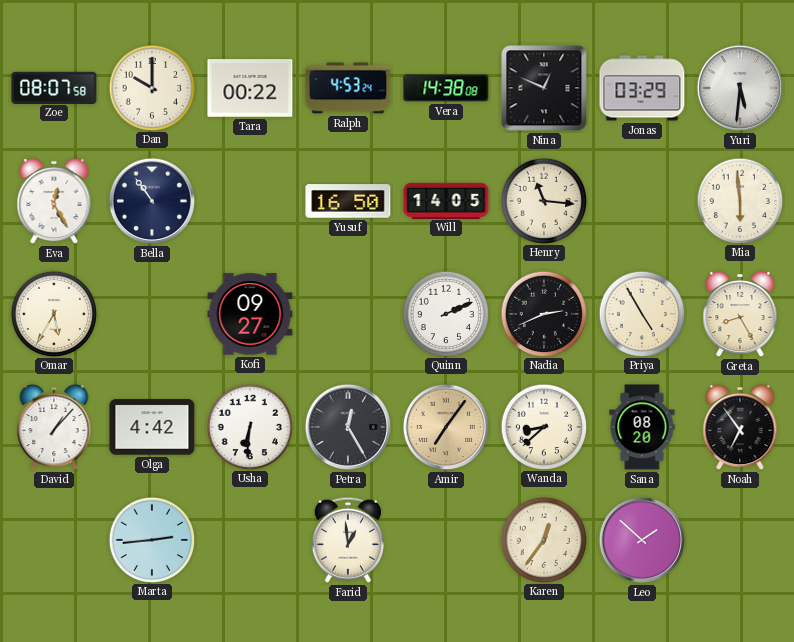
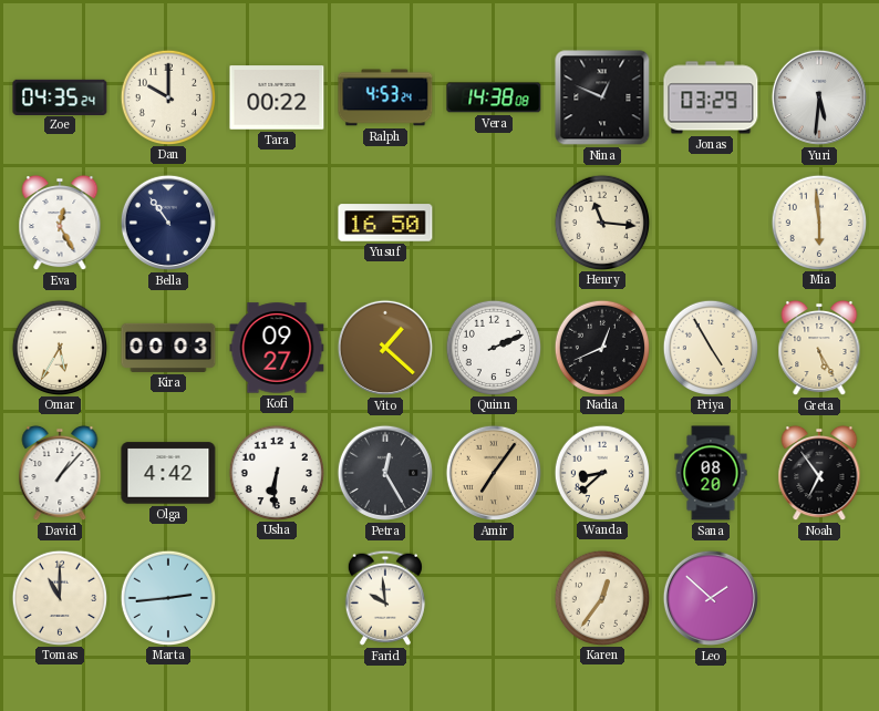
Zoe: 08:07 -> 04:35
Will: 14:05 -> none
Kira: none -> 00:03
Vito: none -> 1:22
Nadia: 2:41 -> 12:41
Greta: 8:25 -> 5:25
Tomas: none -> 11:00
Farid: 12:59 -> 9:59
